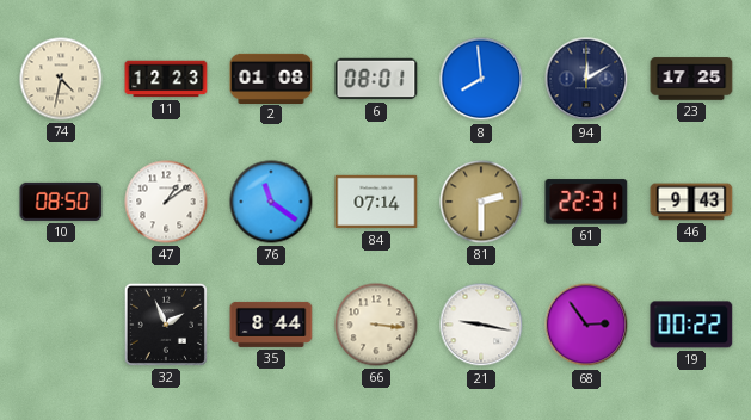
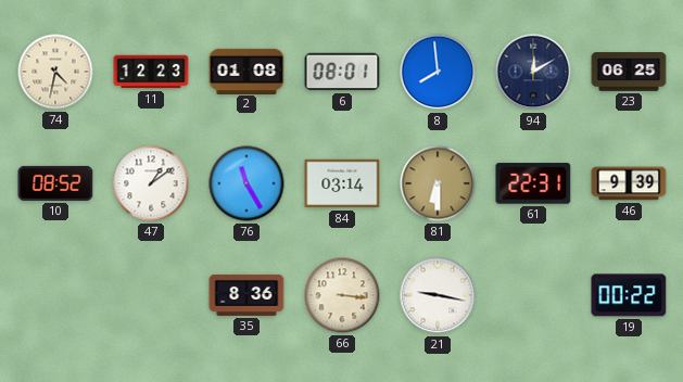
23: 17:25 -> 06:25
10: 08:50 -> 08:52
76: 11:21 -> 11:25
84: 07:14 -> 03:14
81: 2:30 -> 6:30
46: 9:43 -> 9:39
32: 1:56 -> none
35: 8:44 -> 8:36
68: 2:54 -> none
